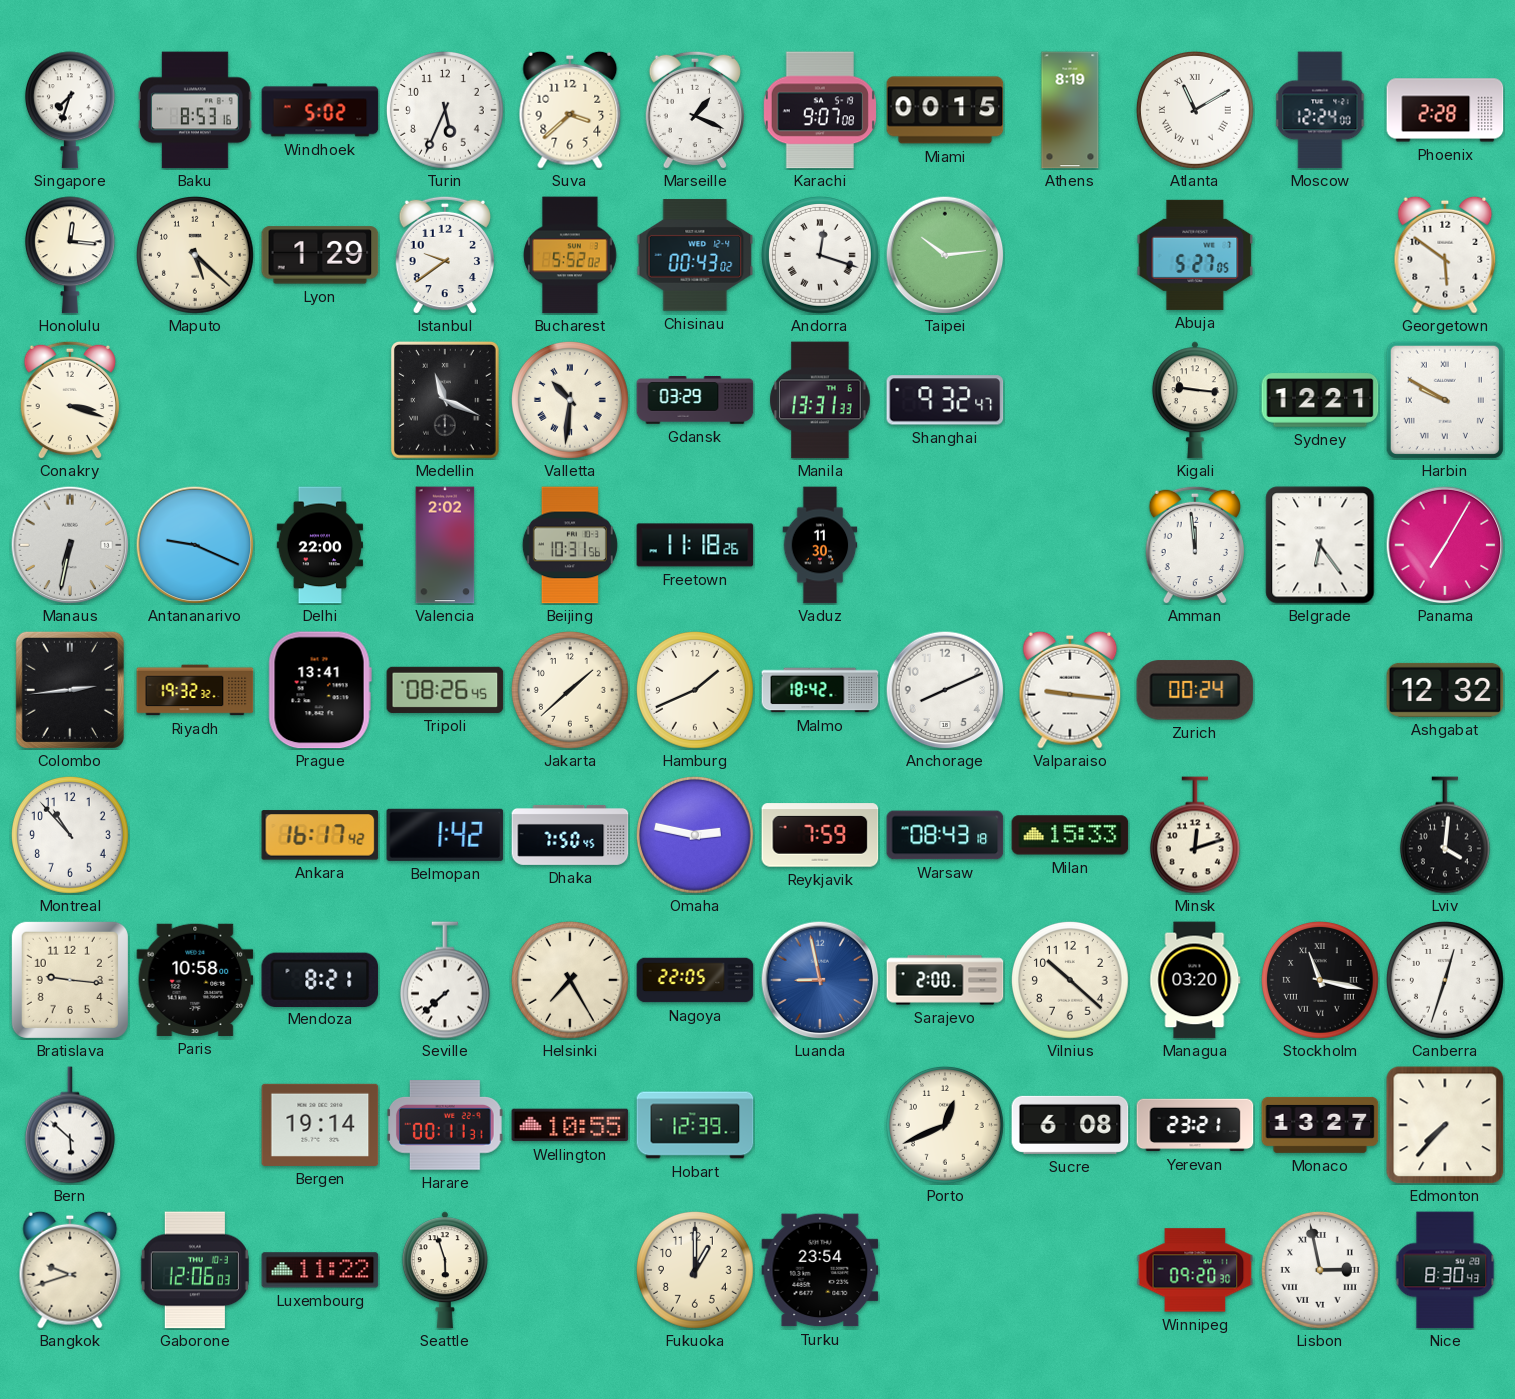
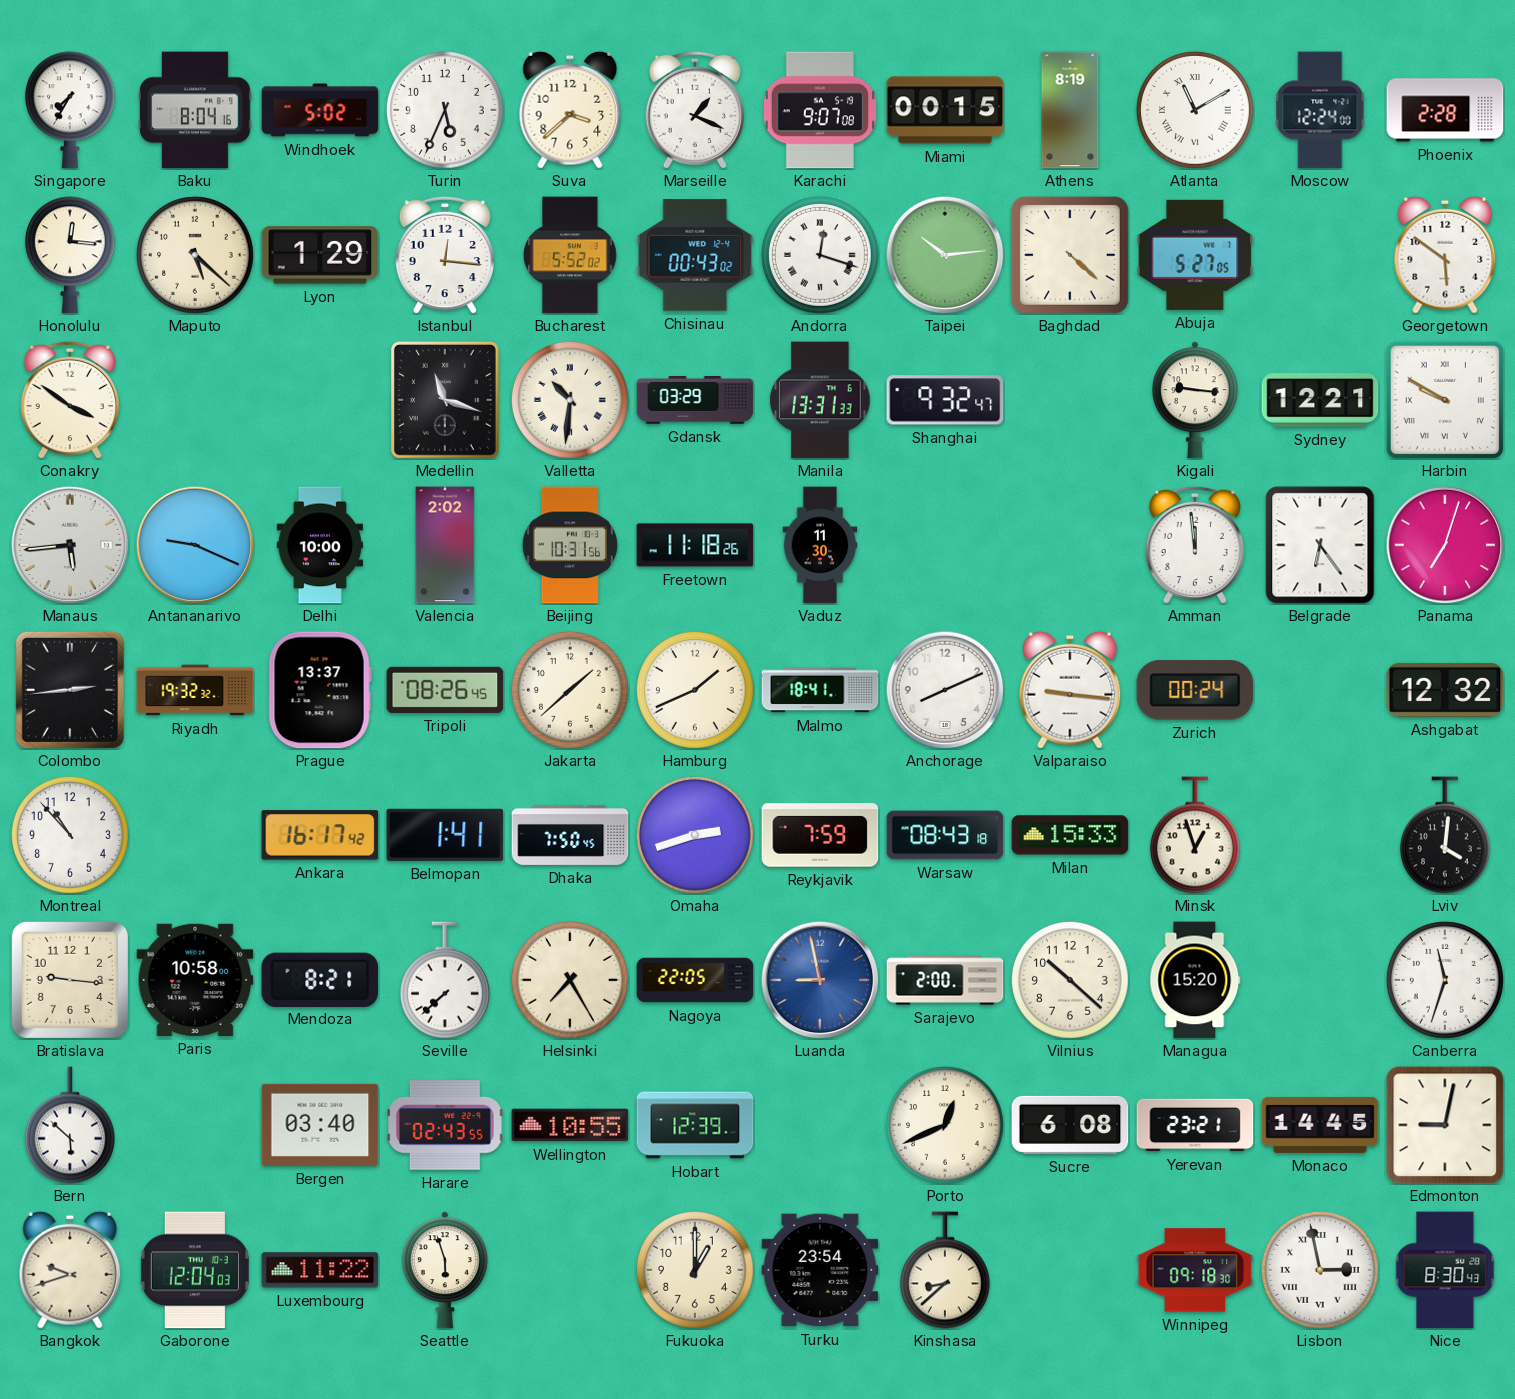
Singapore: 7:33 -> 7:35
Baku: 8:53 -> 8:04
Istanbul: 9:39 -> 12:16
Baghdad: none -> 4:22
Conakry: 3:18 -> 3:51
Medellin: 11:19 -> 11:18
Manaus: 6:32 -> 5:44
Delhi: 22:00 -> 10:00
Panama: 7:05 -> 7:03
Prague: 13:41 -> 13:37
Malmo: 18:42 -> 18:41
Belmopan: 1:42 -> 1:41
Omaha: 2:47 -> 2:42
Minsk: 12:12 -> 12:57
Managua: 03:20 -> 15:20
Stockholm: 11:17 -> none
Canberra: 12:33 -> 11:33
Bergen: 19:14 -> 03:40
Harare: 00:11 -> 02:43
Monaco: 13:27 -> 14:45
Edmonton: 7:37 -> 9:02
Gaborone: 12:06 -> 12:04
Kinshasa: none -> 8:38
Winnipeg: 09:20 -> 09:18
